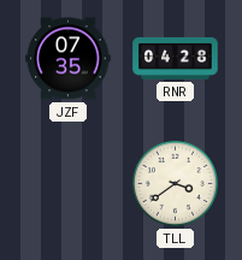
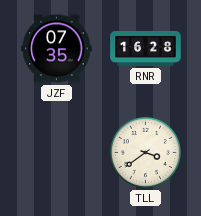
RNR: 04:28 -> 16:28
